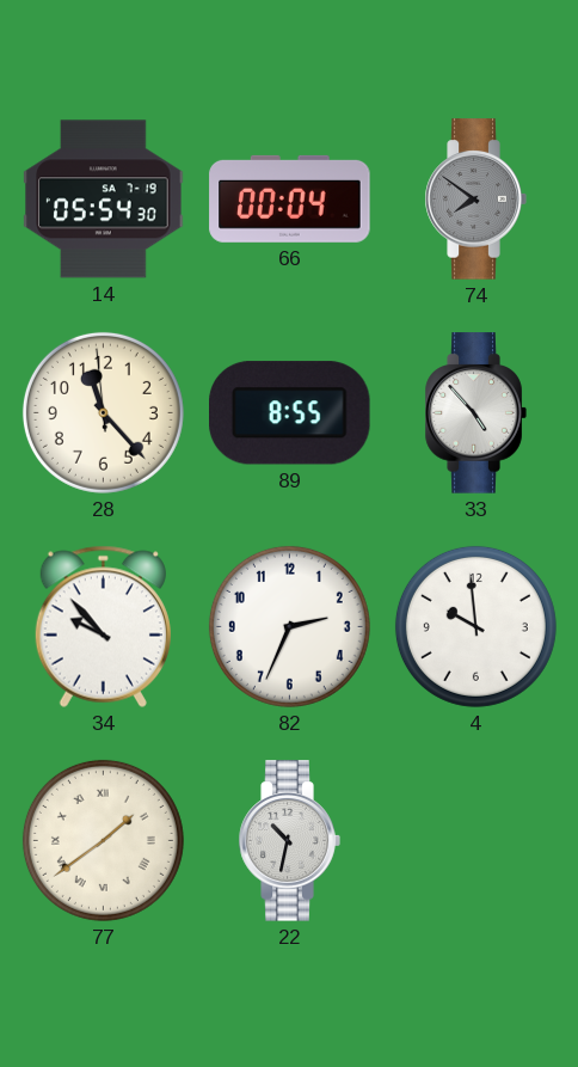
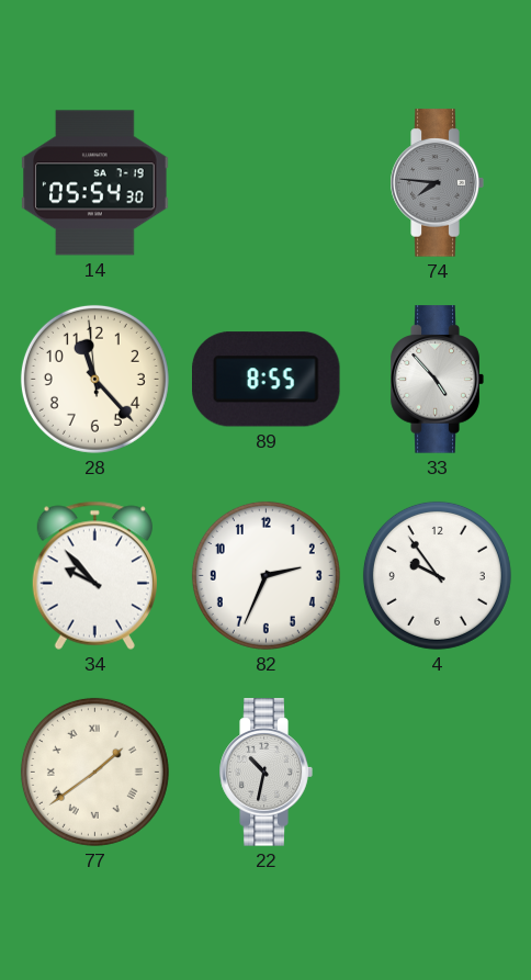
66: 00:04 -> none
74: 7:51 -> 7:46
4: 9:59 -> 9:54
